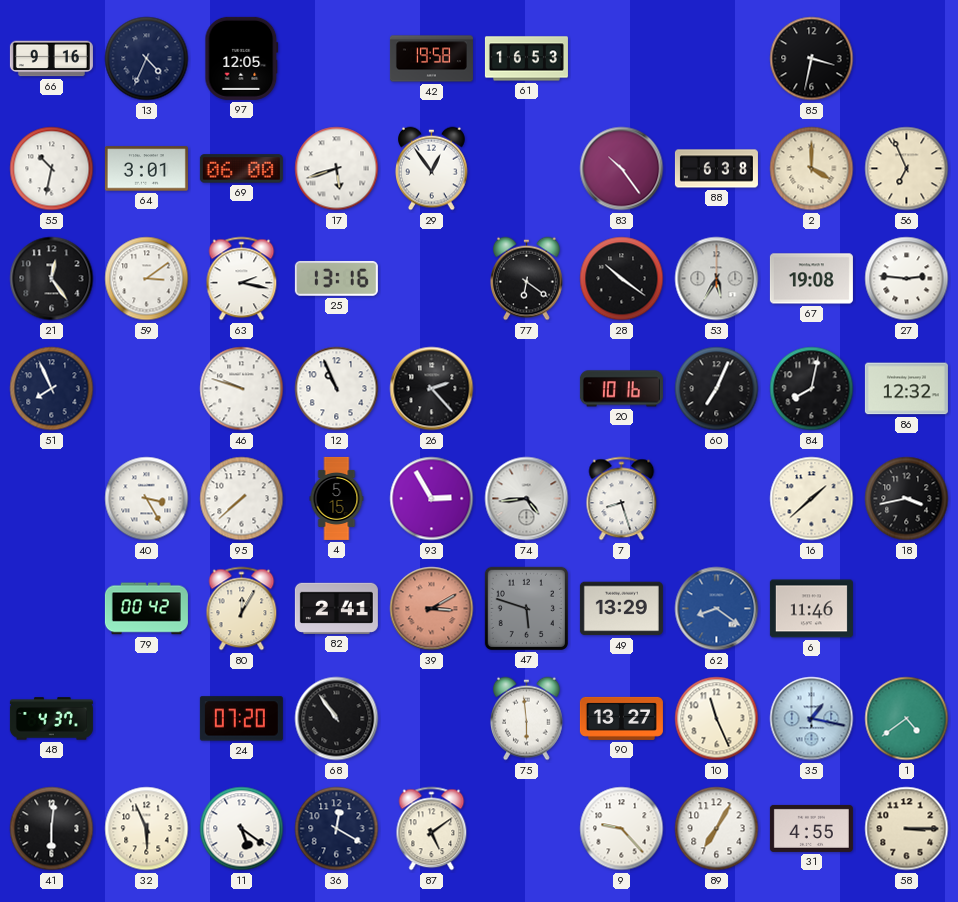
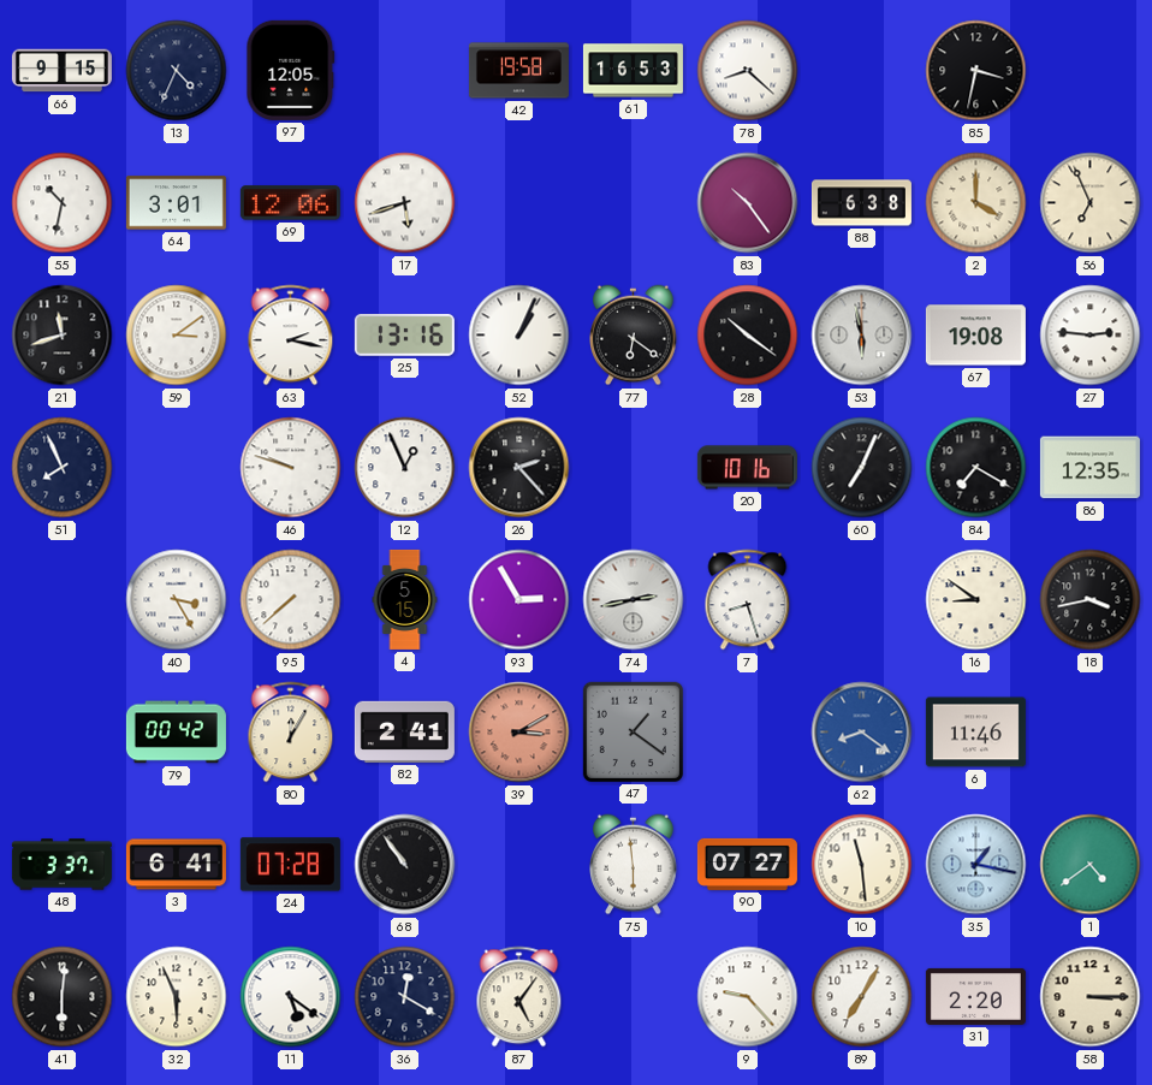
66: 9:16 -> 9:15
78: none -> 8:22
69: 06:00 -> 12:06
29: 12:54 -> none
21: 12:24 -> 11:42
52: none -> 1:04
53: 5:35 -> 5:58
12: 10:56 -> 12:56
84: 8:02 -> 7:20
86: 12:32 -> 12:35
74: 4:44 -> 2:43
16: 1:38 -> 8:51
47: 5:48 -> 1:21
49: 13:29 -> none
48: 4:37 -> 3:37
3: none -> 6:41
24: 07:20 -> 07:28
90: 13:27 -> 07:27
10: 11:26 -> 11:29
87: 5:09 -> 5:06
31: 4:55 -> 2:20
